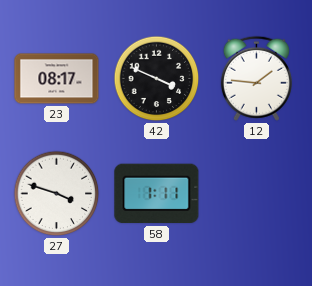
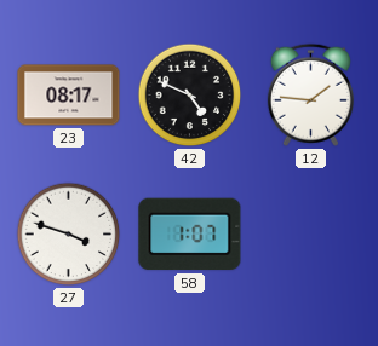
42: 3:49 -> 4:49
58: 1:11 -> 1:07
